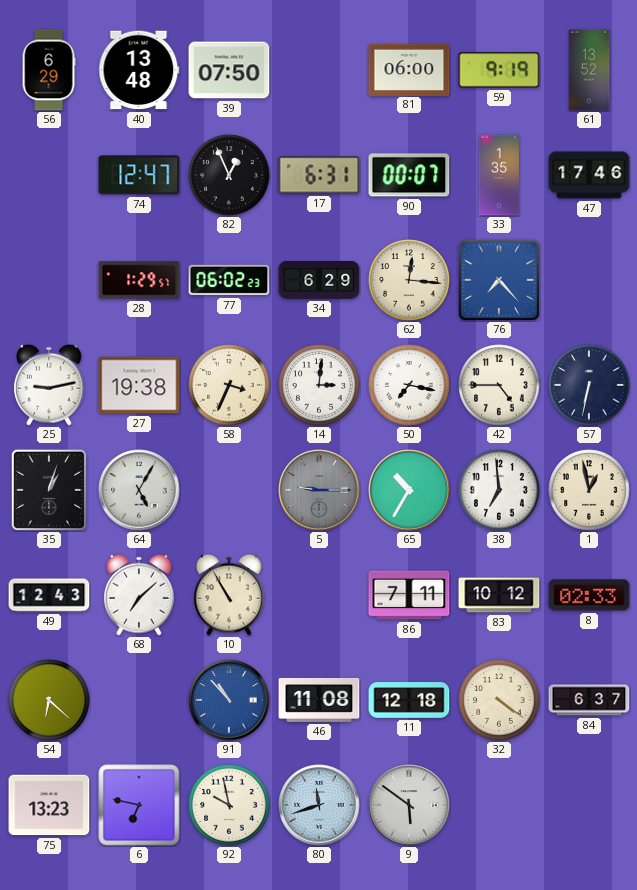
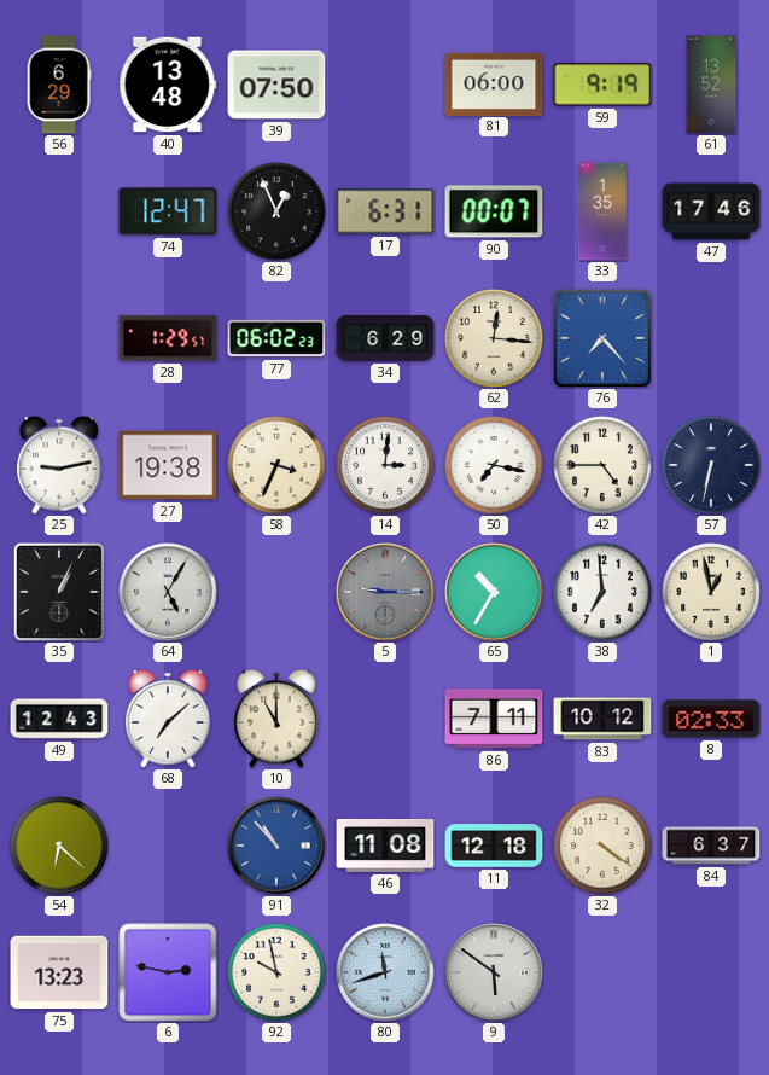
35: 1:03 -> 1:04
10: 10:55 -> 11:00
6: 6:47 -> 2:47
